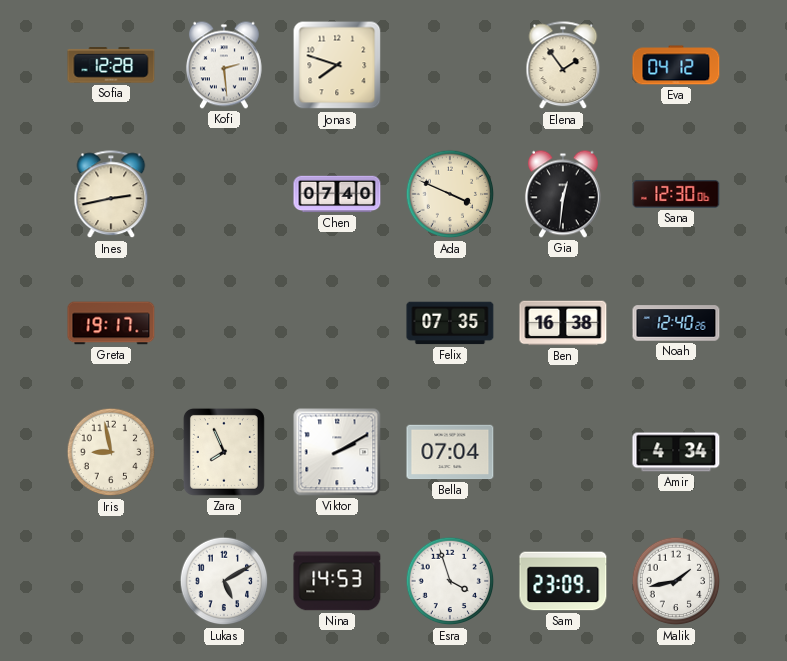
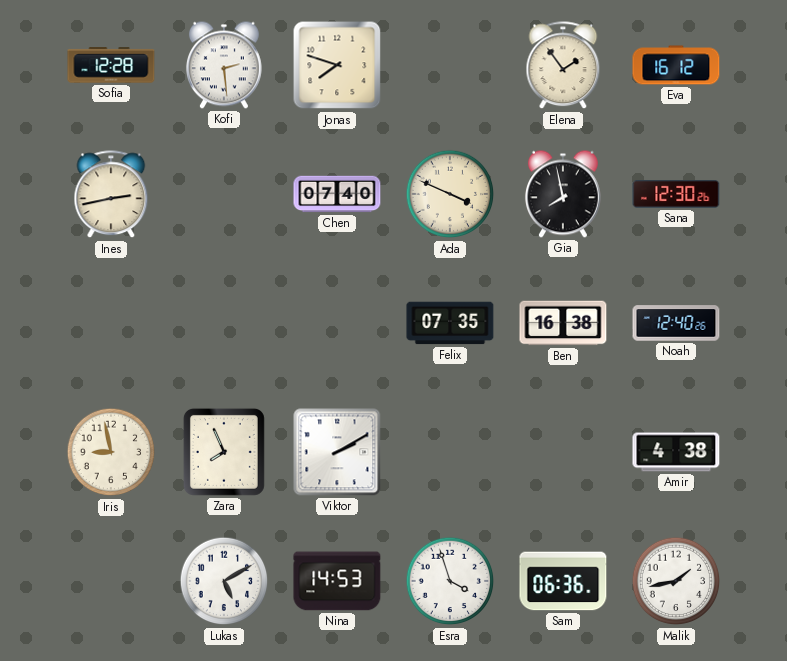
Eva: 04:12 -> 16:12
Gia: 12:31 -> 7:58
Sana: 12:30:06 -> 12:30:26
Greta: 19:17 -> none
Bella: 07:04 -> none
Amir: 4:34 -> 4:38
Sam: 23:09 -> 06:36
